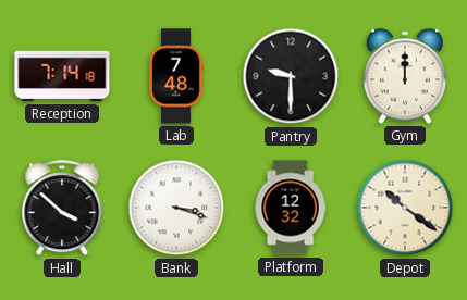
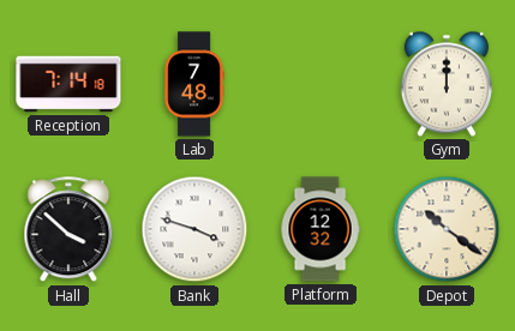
Pantry: 9:30 -> none
Bank: 3:18 -> 3:48
